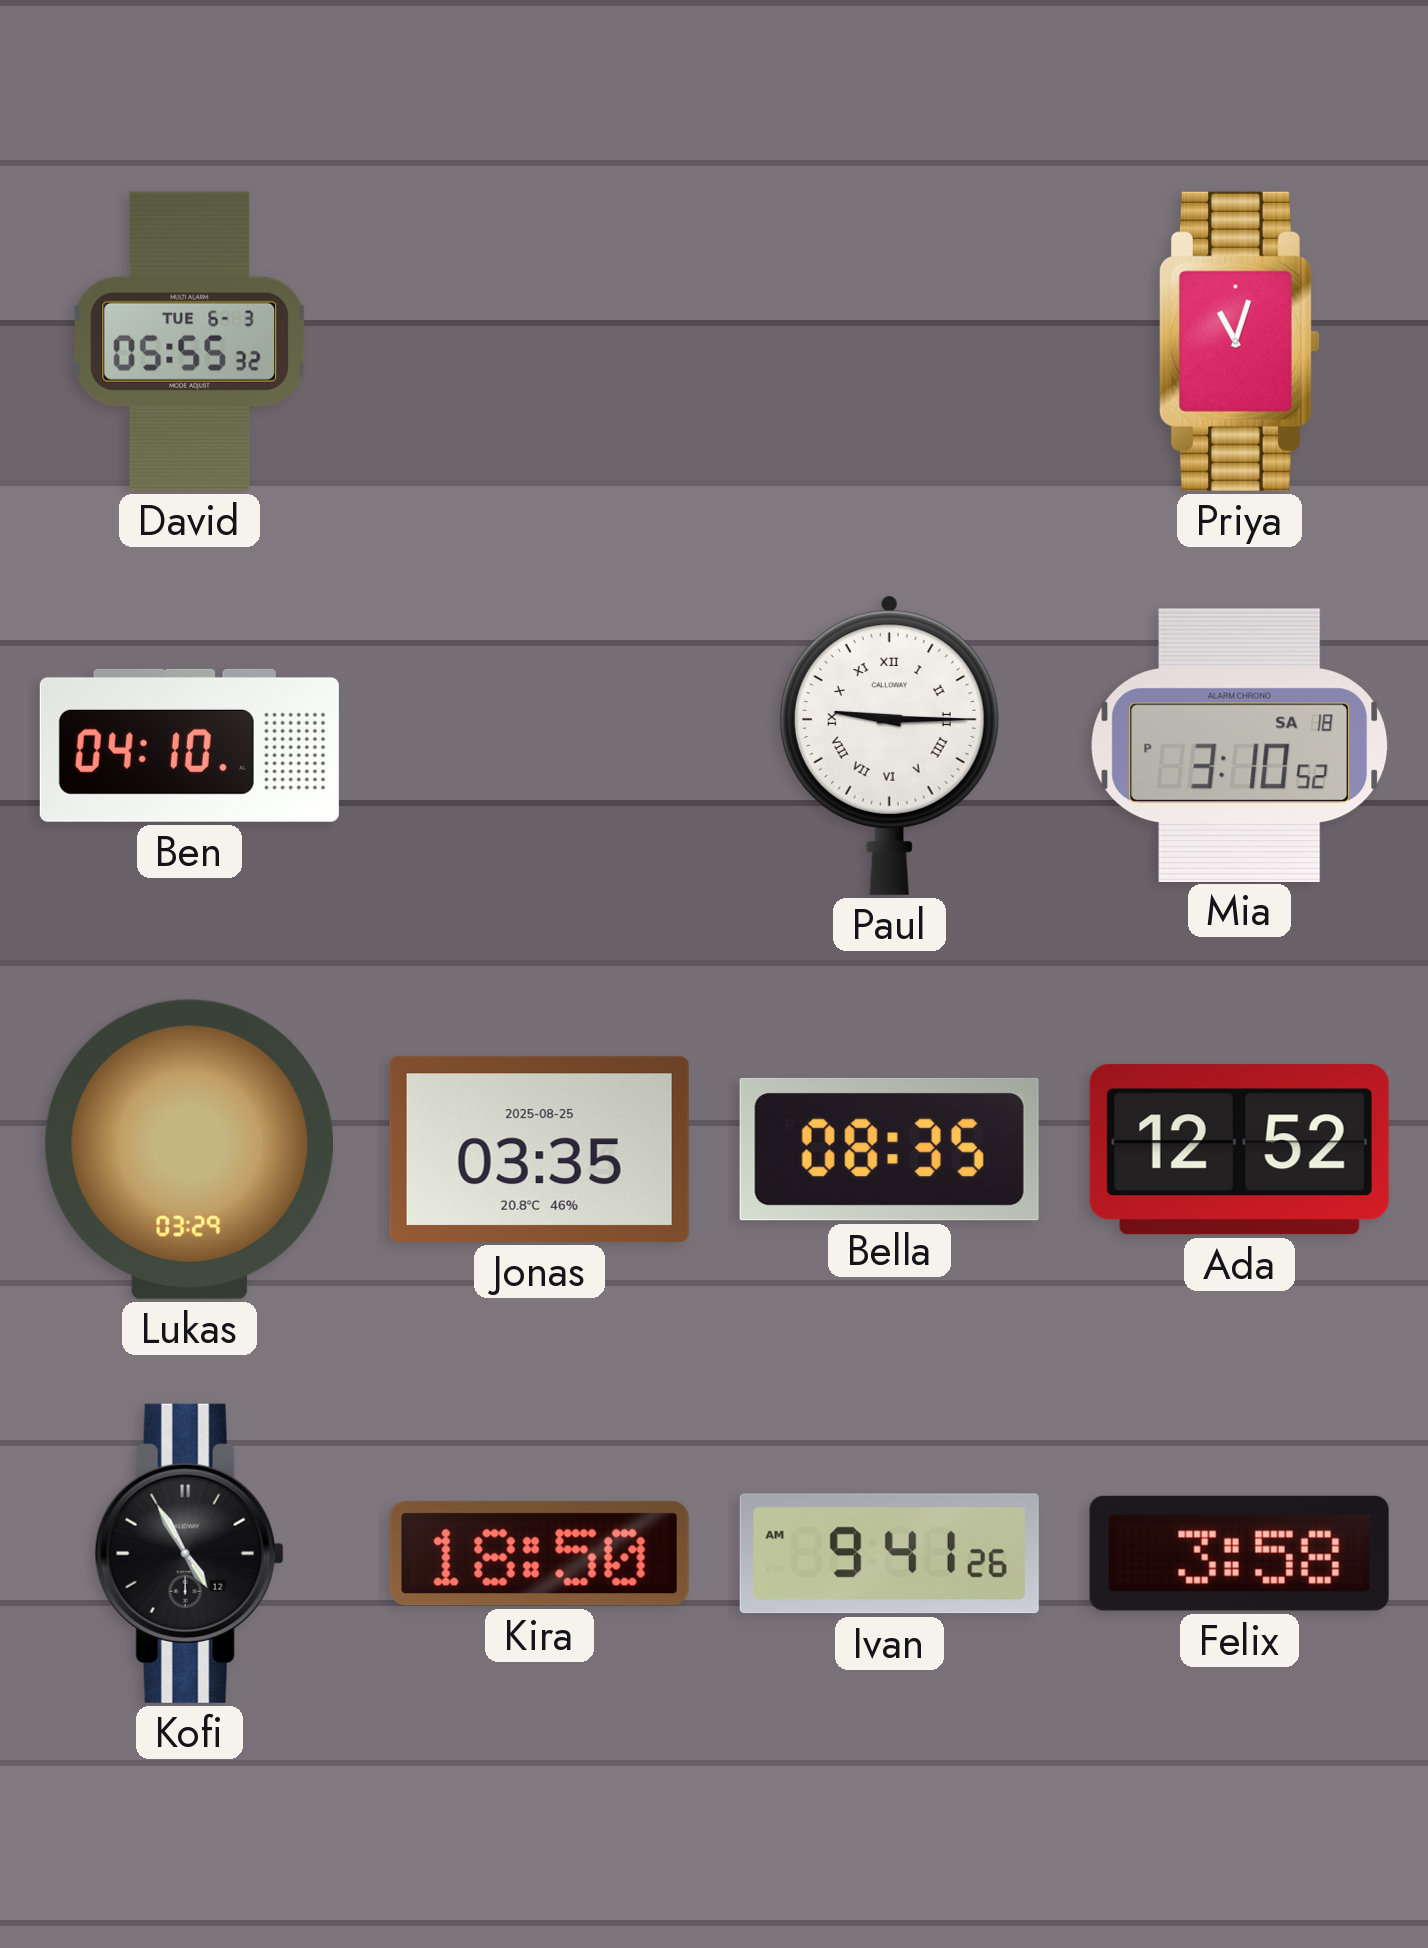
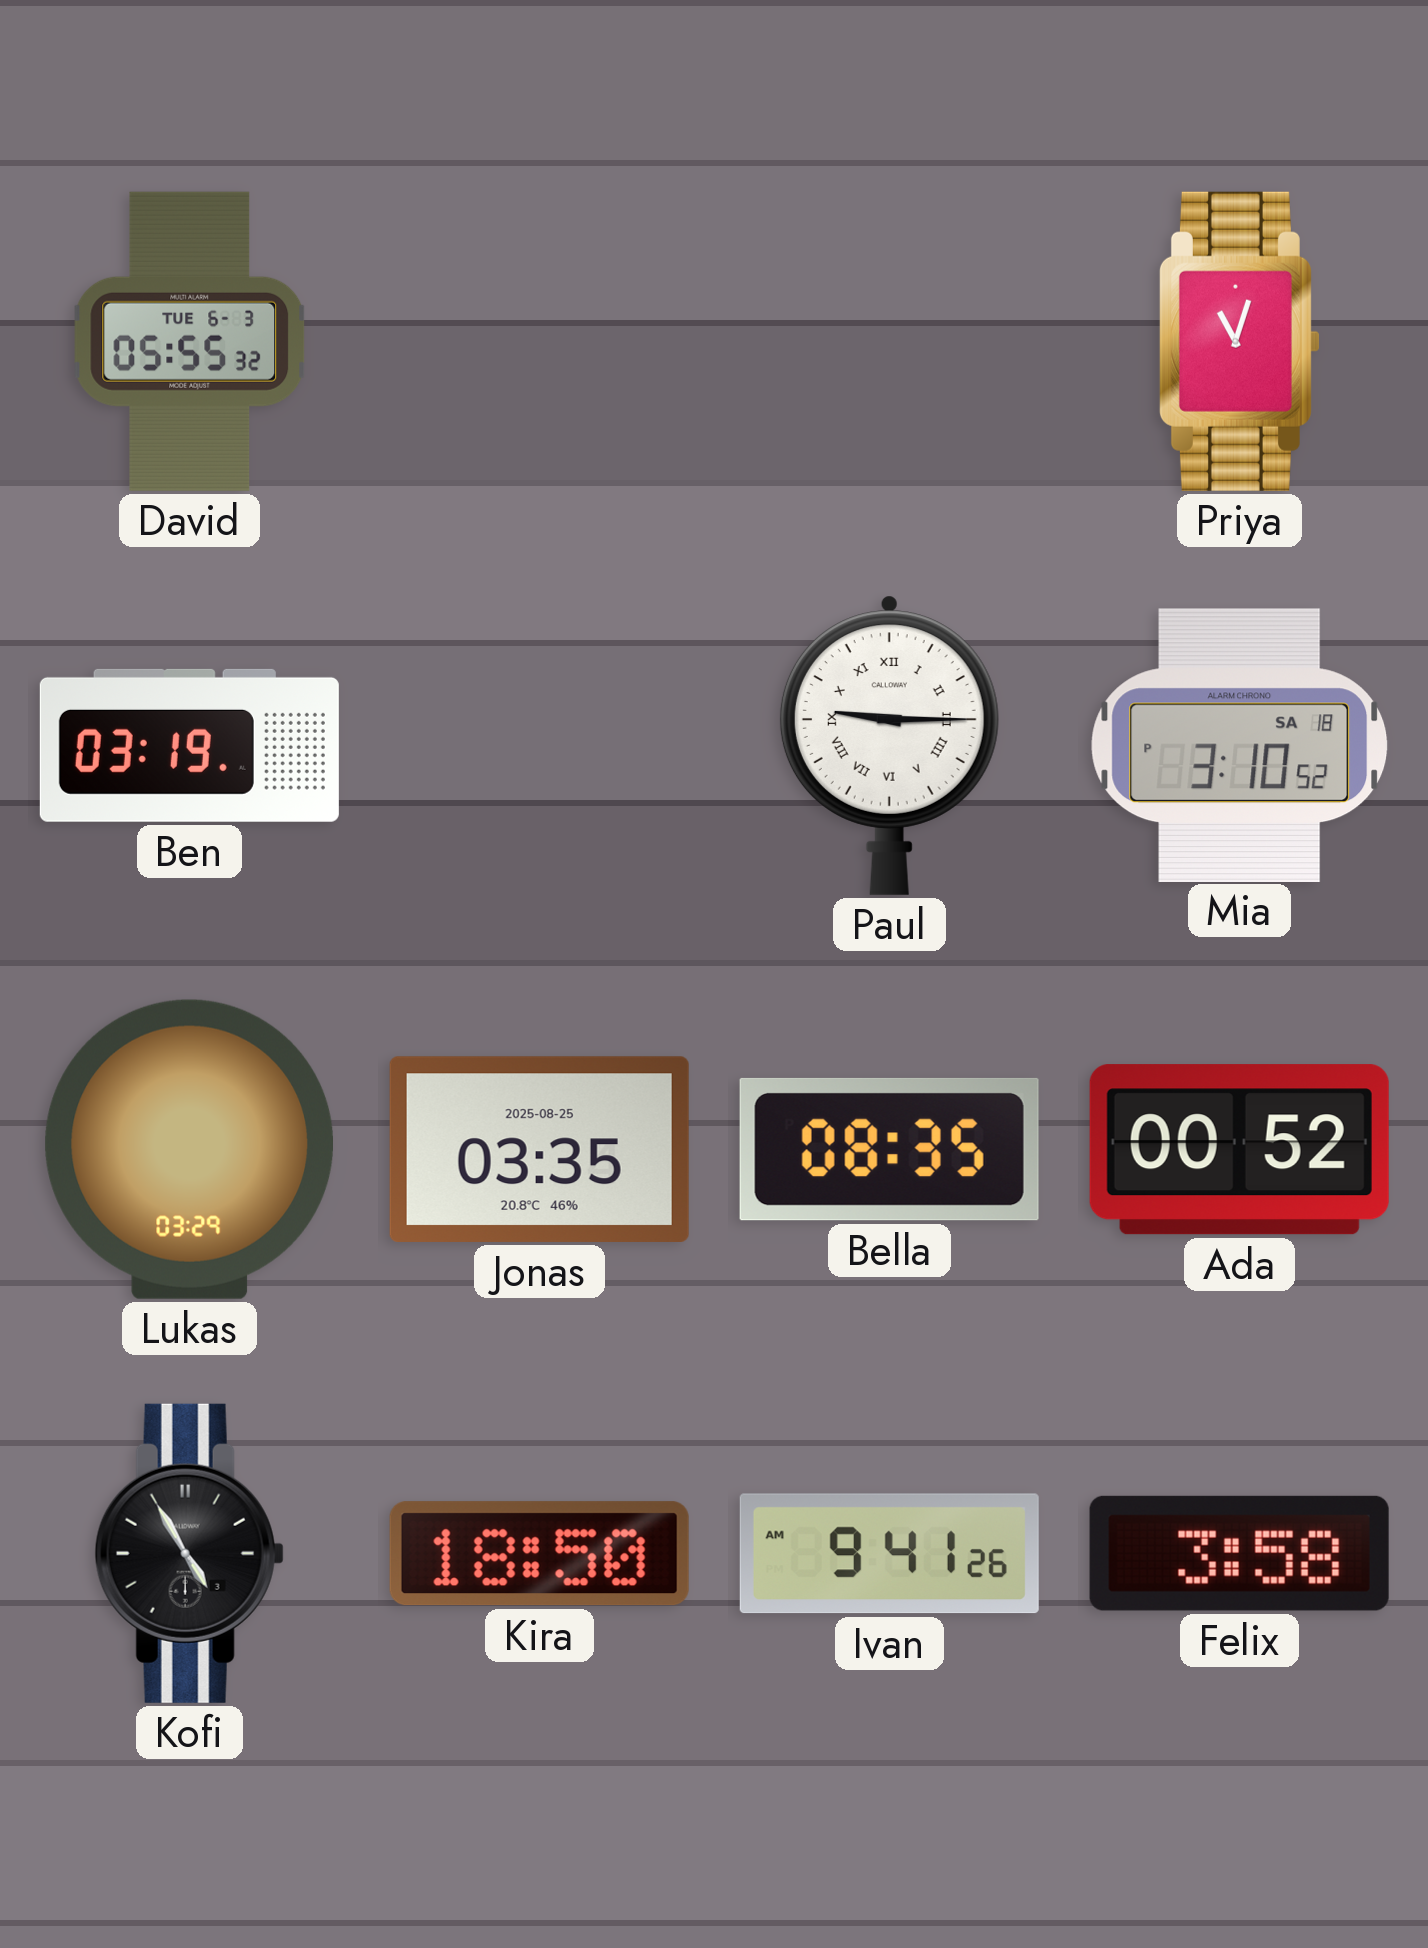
Ben: 04:10 -> 03:19
Ada: 12:52 -> 00:52
Kofi date: 12 -> 3
